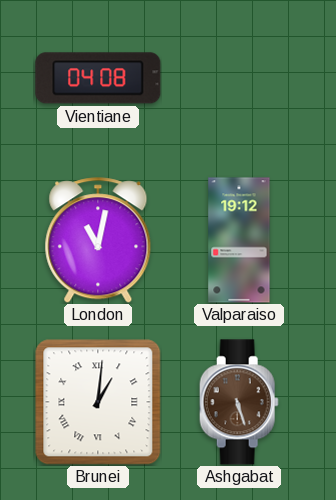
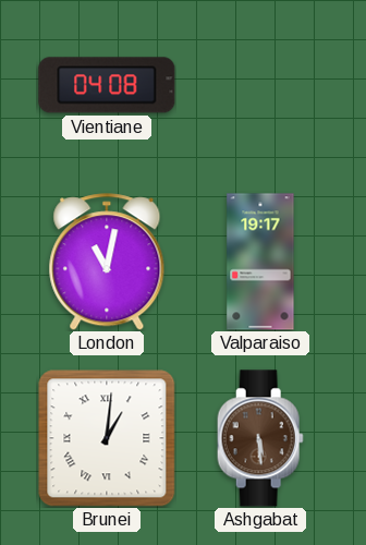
Valparaiso: 19:12 -> 19:17
Ashgabat: 5:27 -> 5:29
